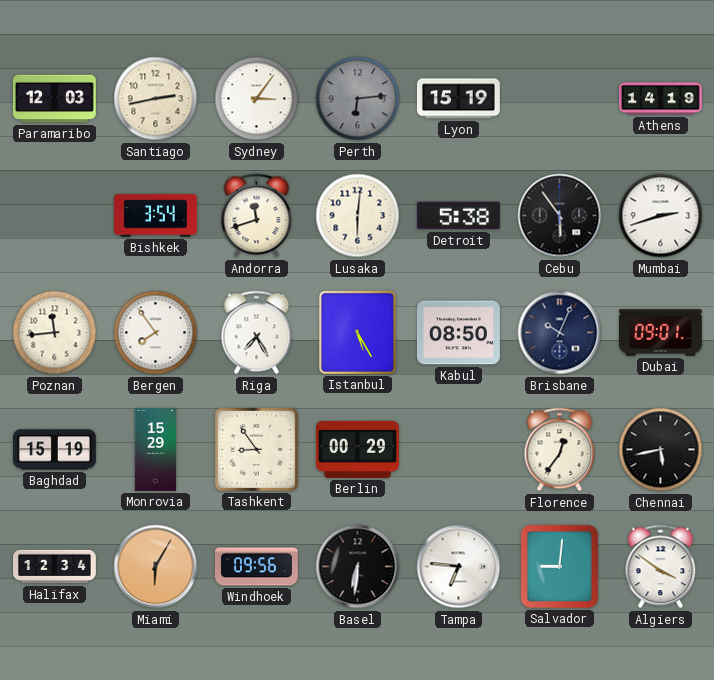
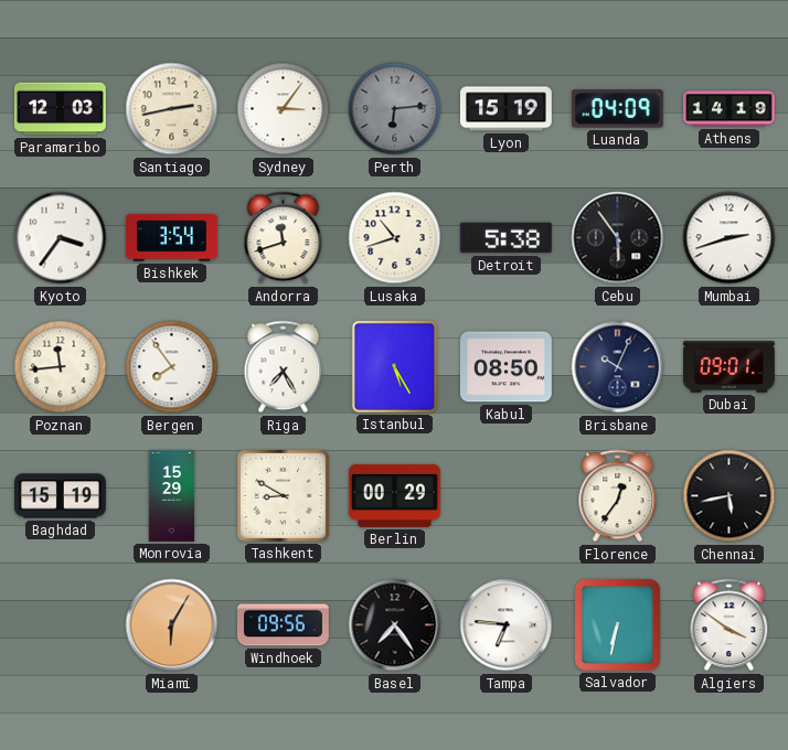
Luanda: none -> 04:09
Kyoto: none -> 3:36
Lusaka: 6:01 -> 10:42
Tashkent: 8:54 -> 8:50
Halifax: 12:34 -> none
Basel: 6:31 -> 7:24
Salvador: 9:01 -> 6:32
